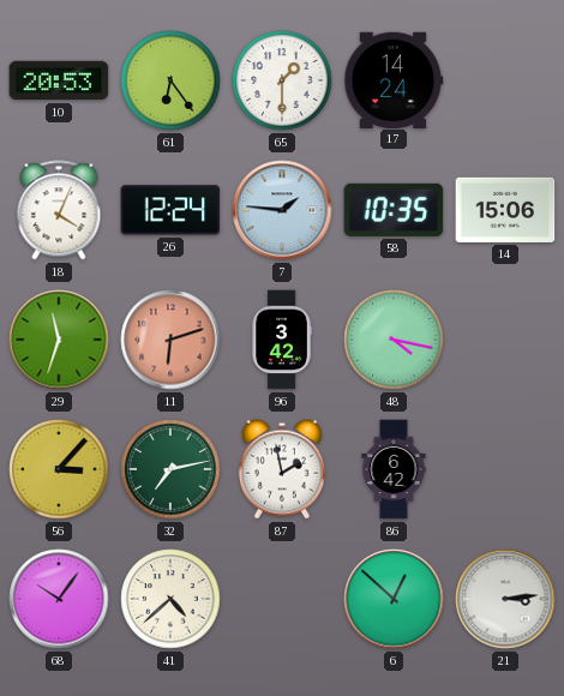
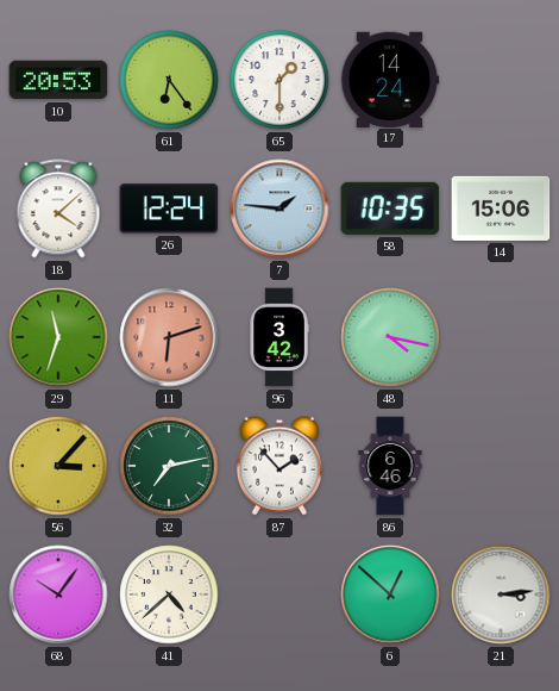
18: 4:04 -> 4:08
87: 1:58 -> 1:53
86: 6:42 -> 6:46
